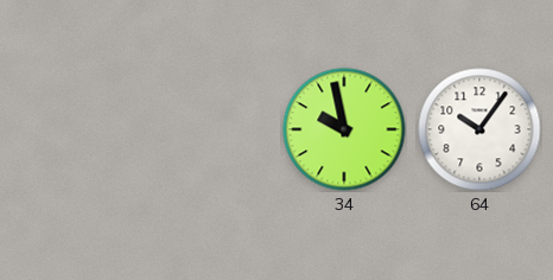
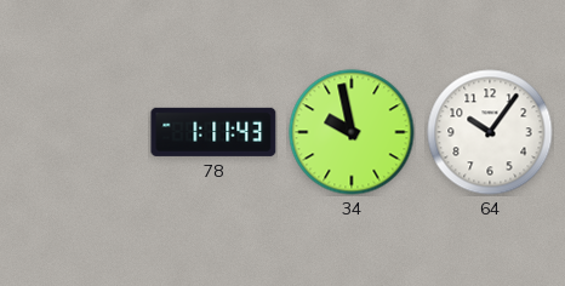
78: none -> 1:11
